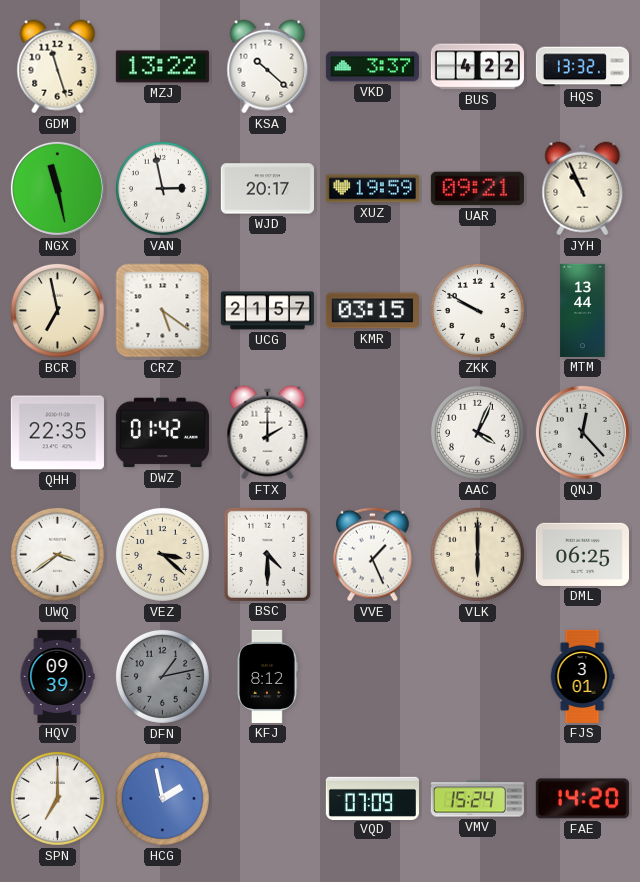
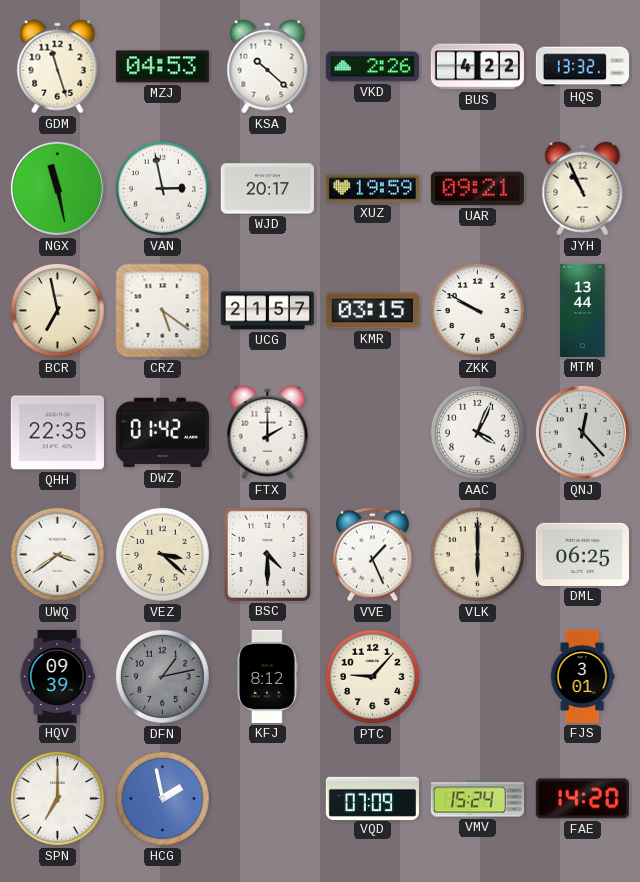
MZJ: 13:22 -> 04:53
VKD: 3:37 -> 2:26
PTC: none -> 9:07
